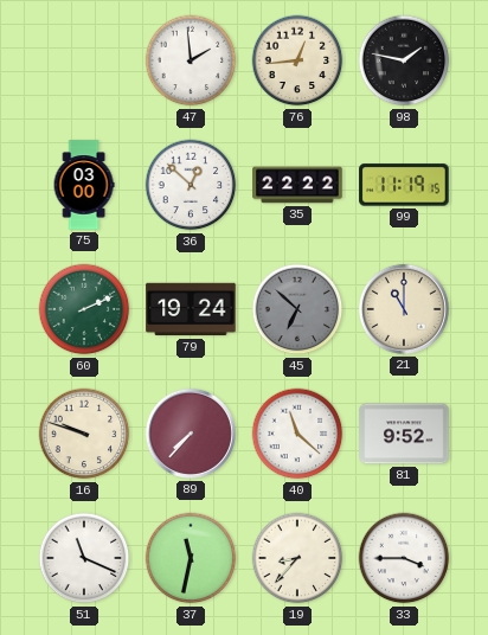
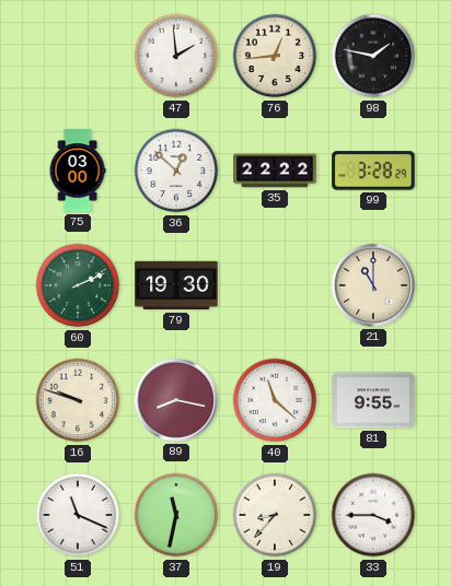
99: 11:19 -> 3:28
79: 19:24 -> 19:30
45: 6:52 -> none
89: 7:37 -> 8:17
81: 9:52 -> 9:55
